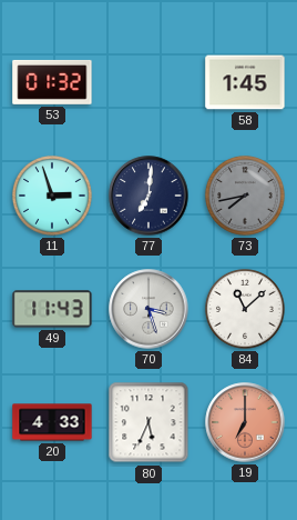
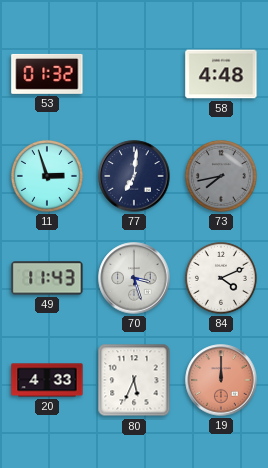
58: 1:45 -> 4:48
84: 11:08 -> 4:11
19: 7:00 -> 12:00
